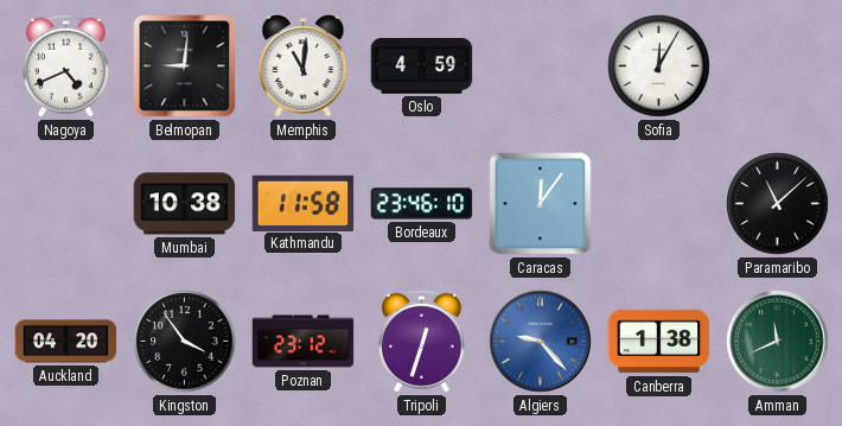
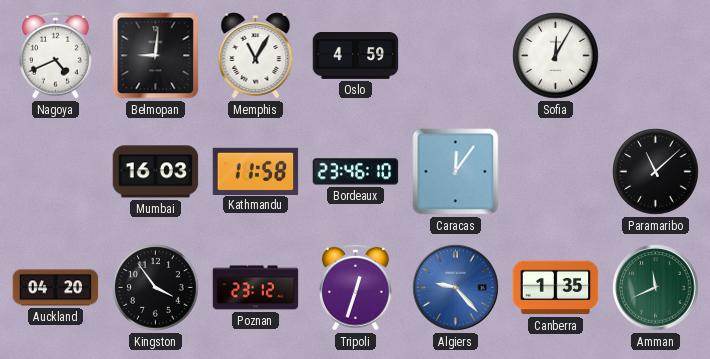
Memphis: 11:01 -> 11:05
Mumbai: 10:38 -> 16:03
Canberra: 1:38 -> 1:35
